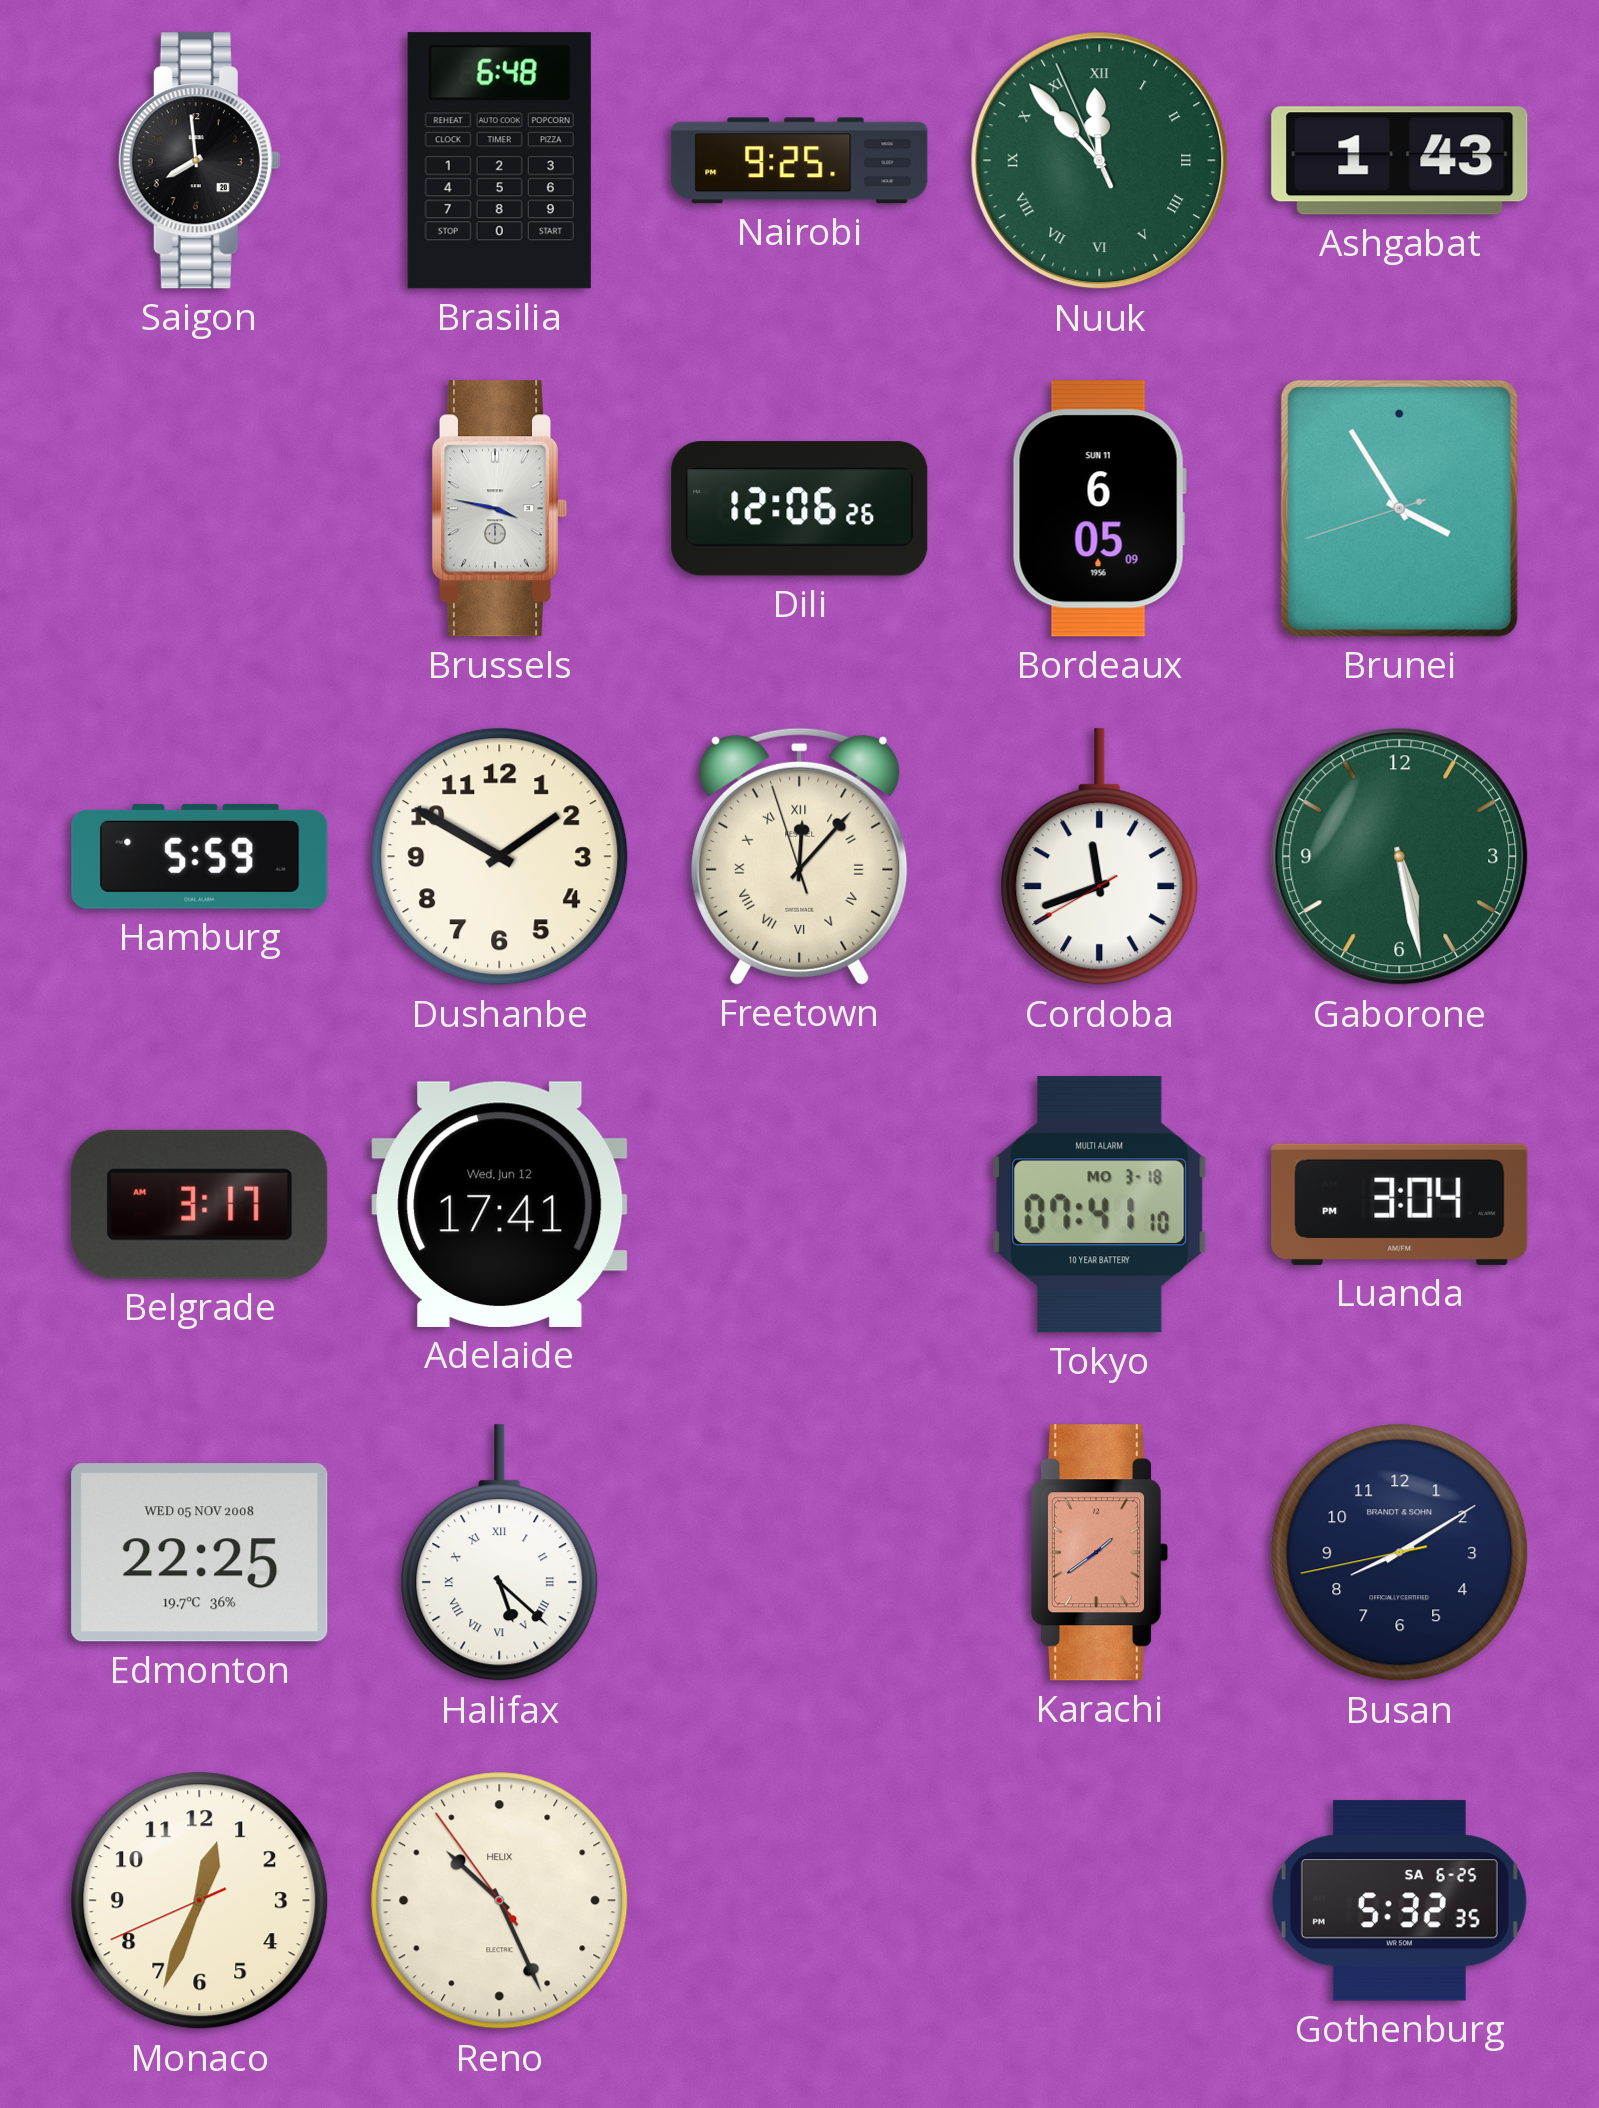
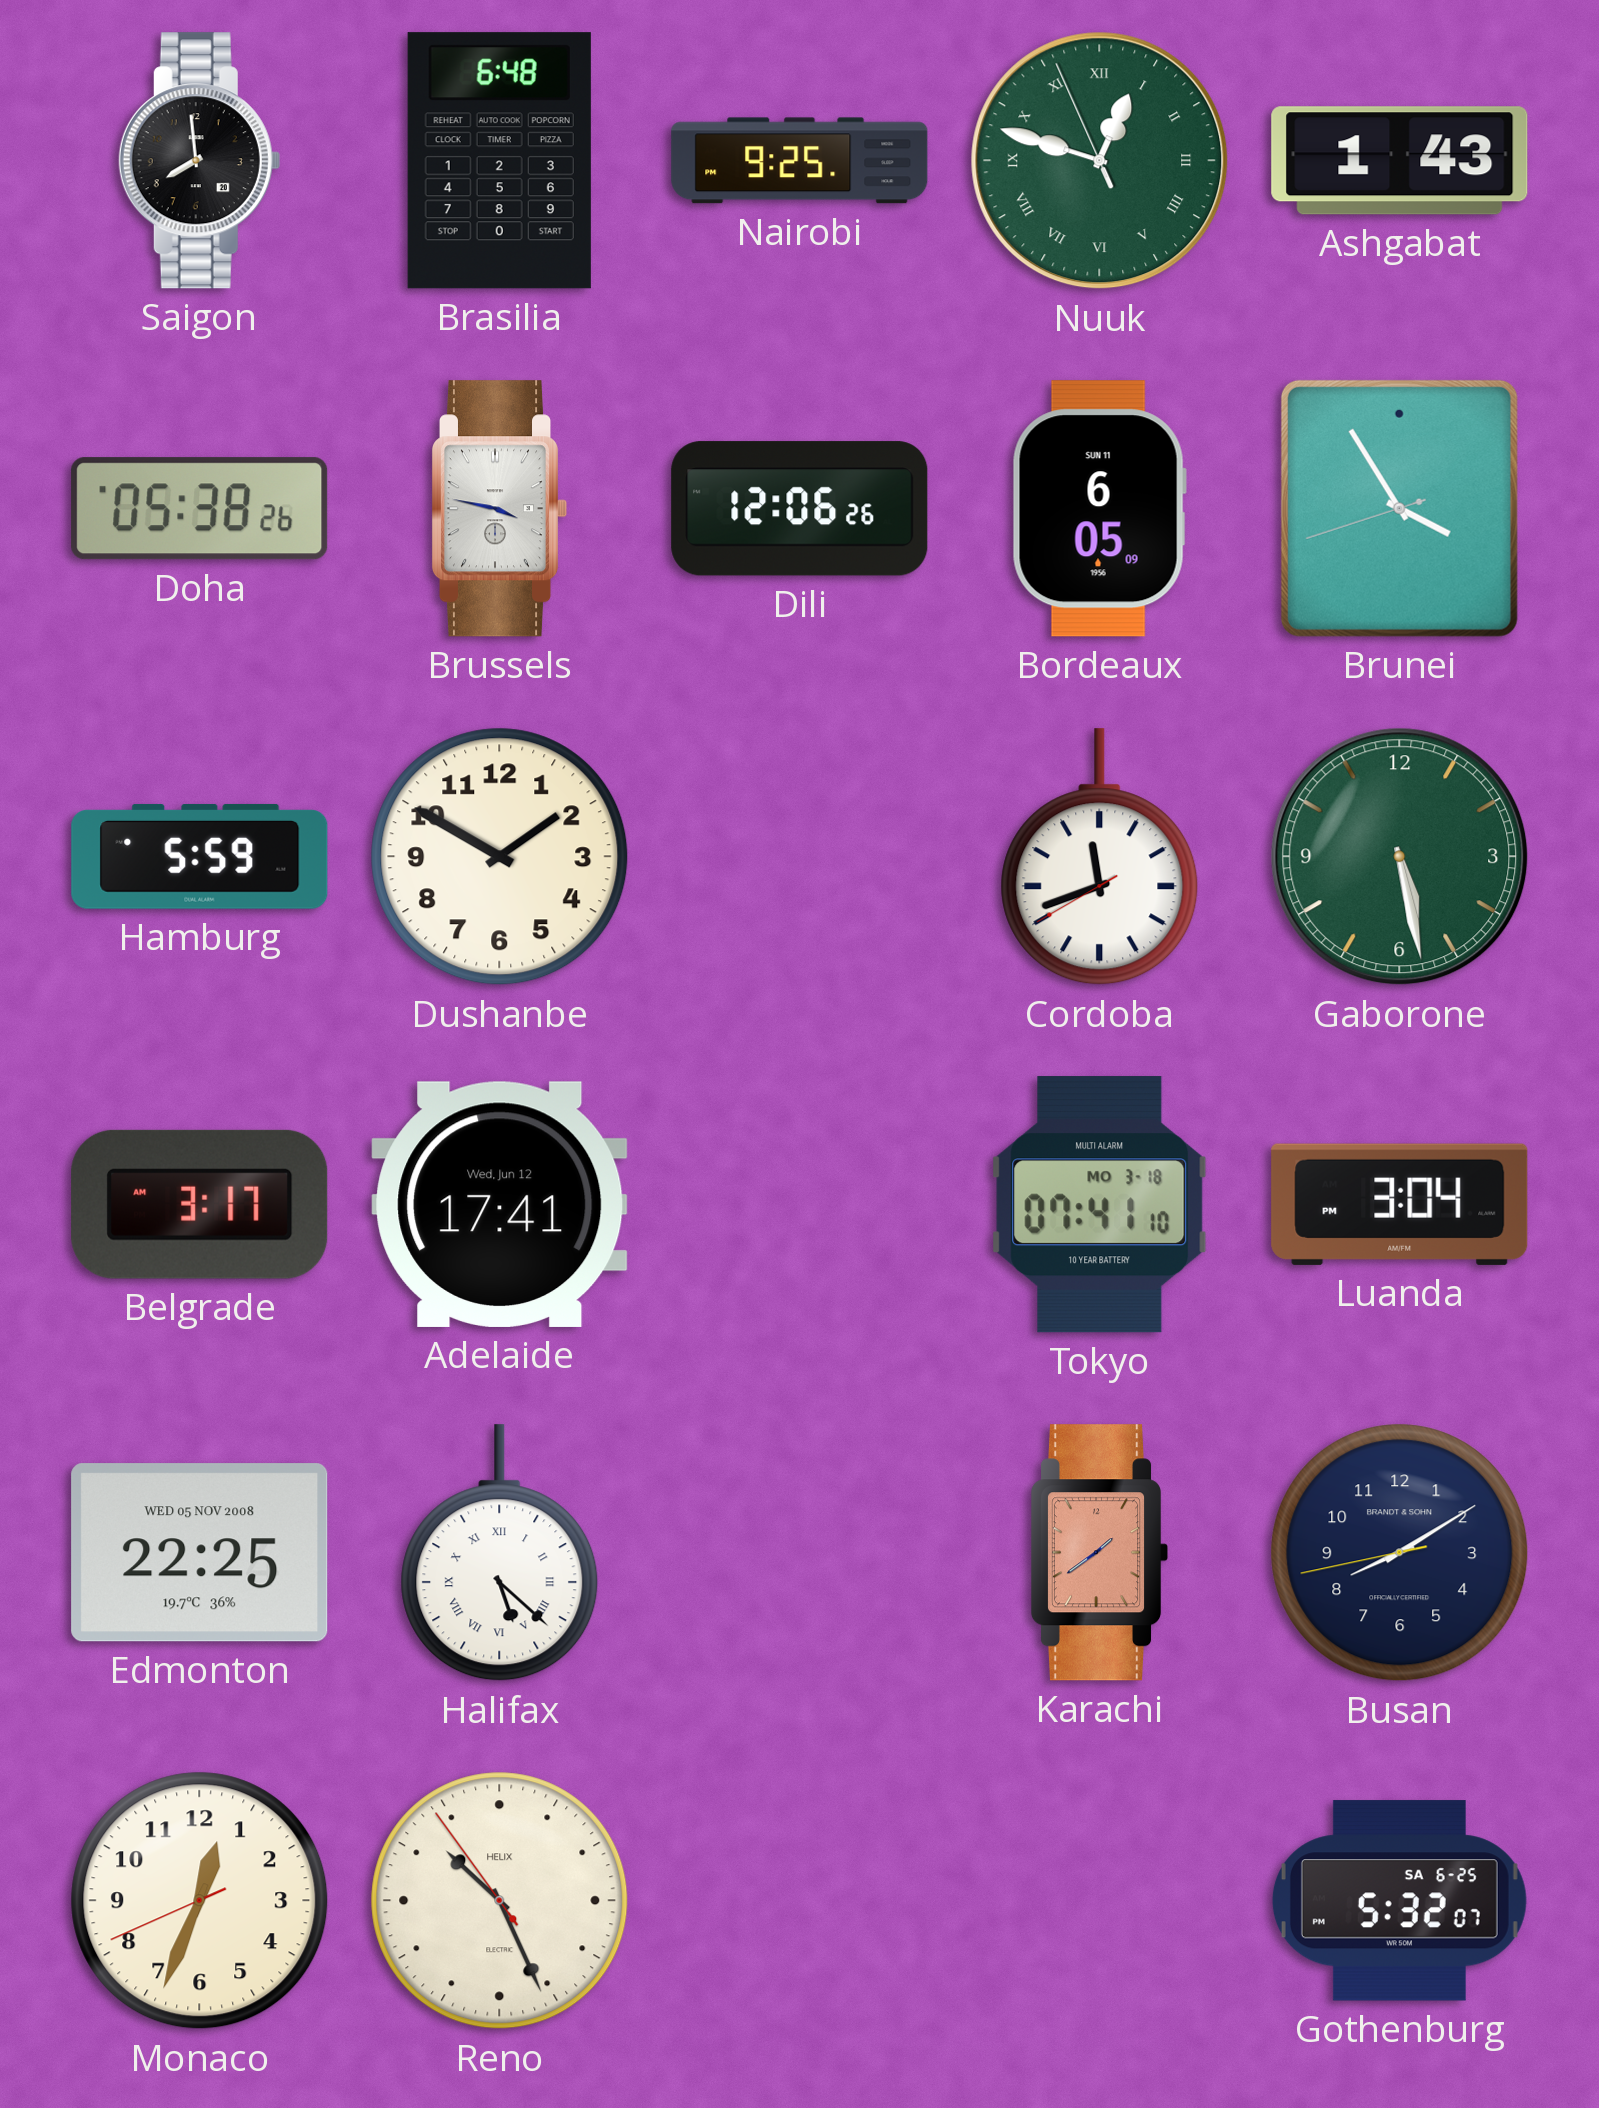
Nuuk: 11:52 -> 12:47
Doha: none -> 05:38
Freetown: 12:06 -> none
Gothenburg: 5:32:35 -> 5:32:07
